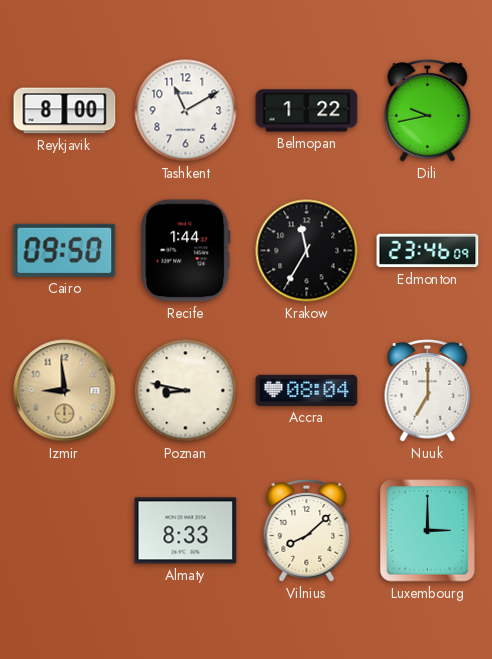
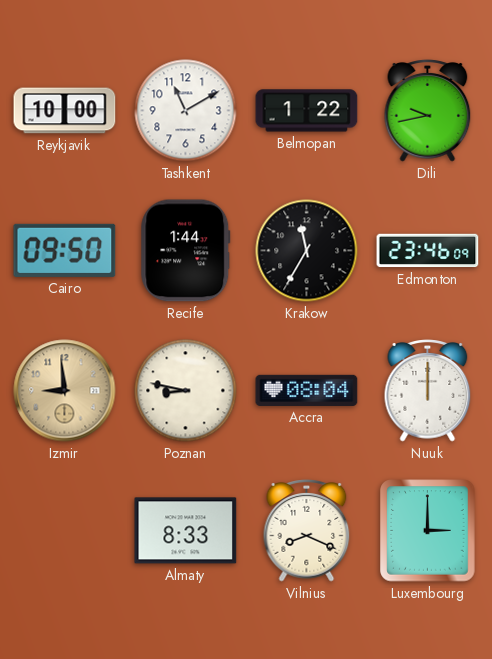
Reykjavik: 8:00 -> 10:00
Nuuk: 7:00 -> 12:00
Vilnius: 8:08 -> 8:19
